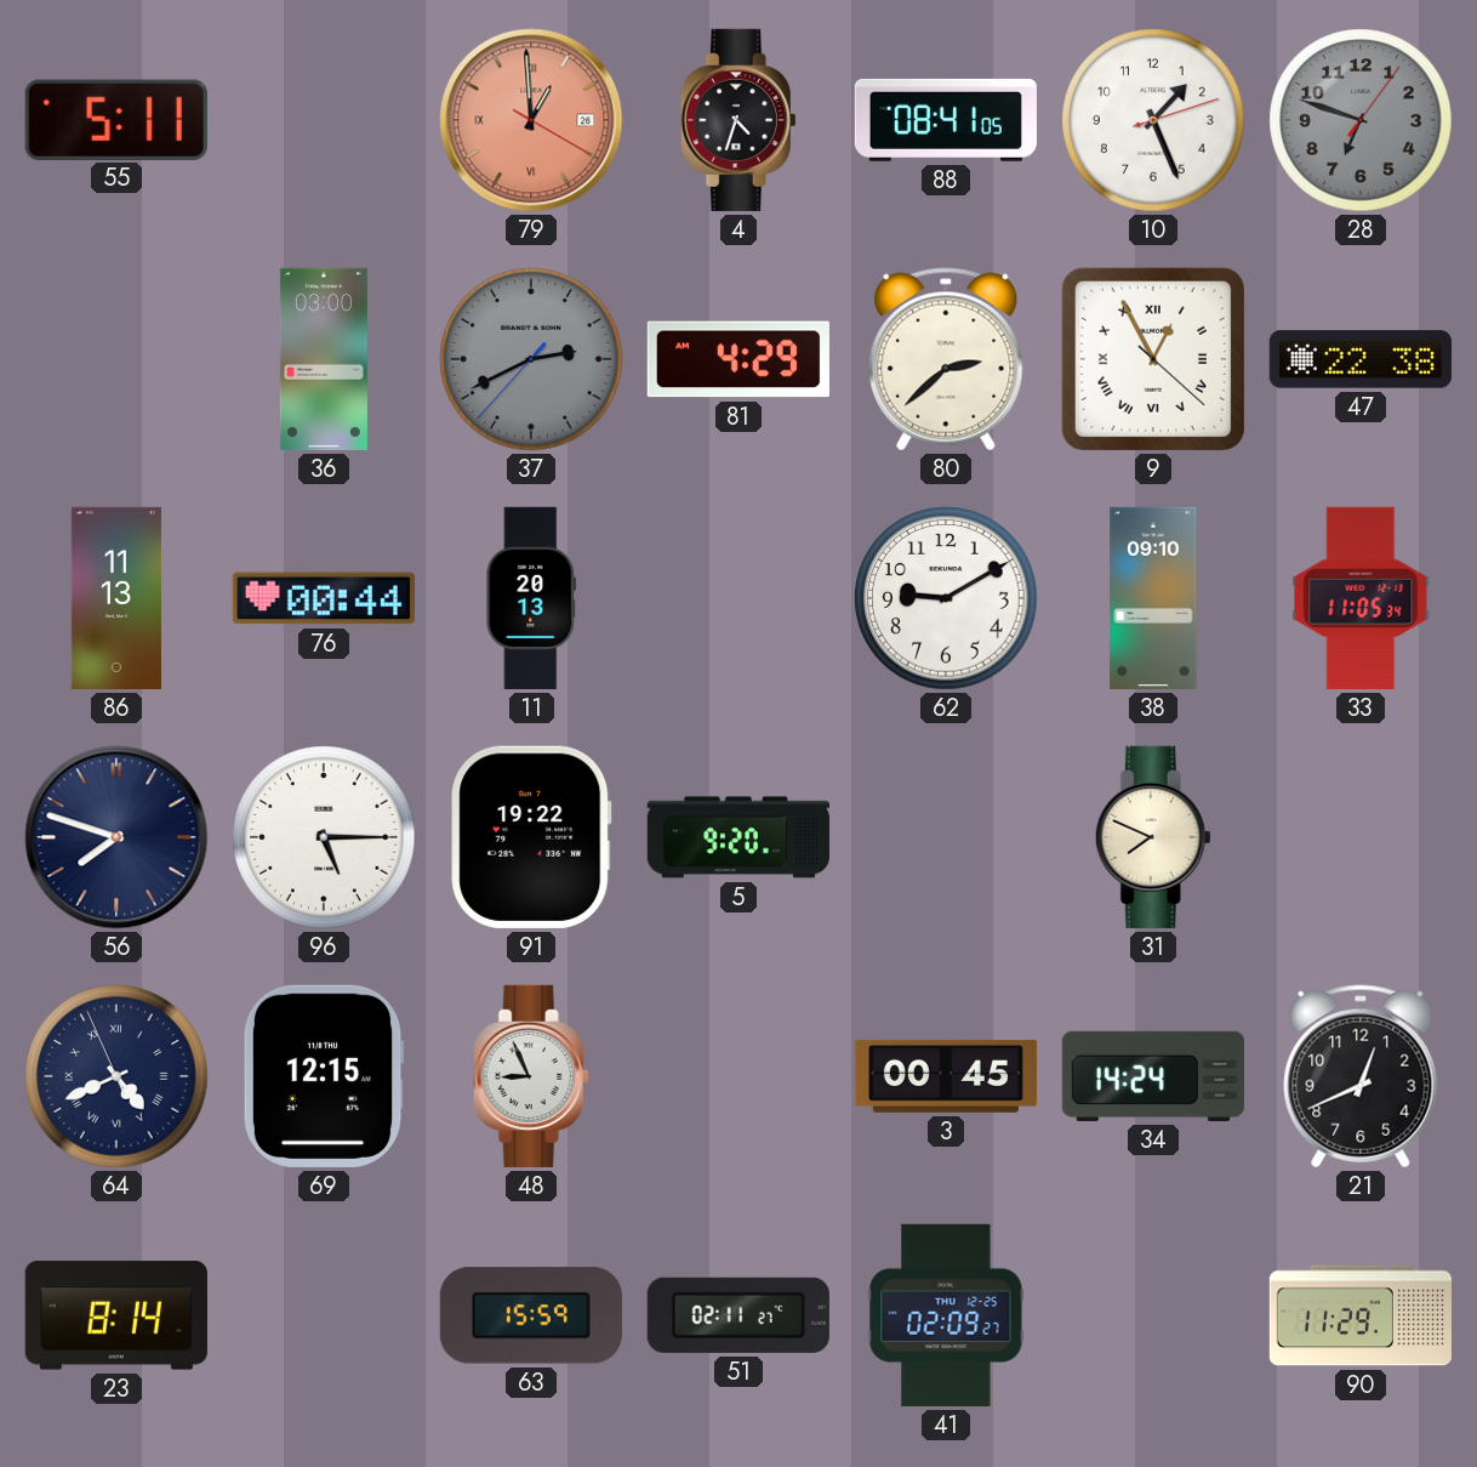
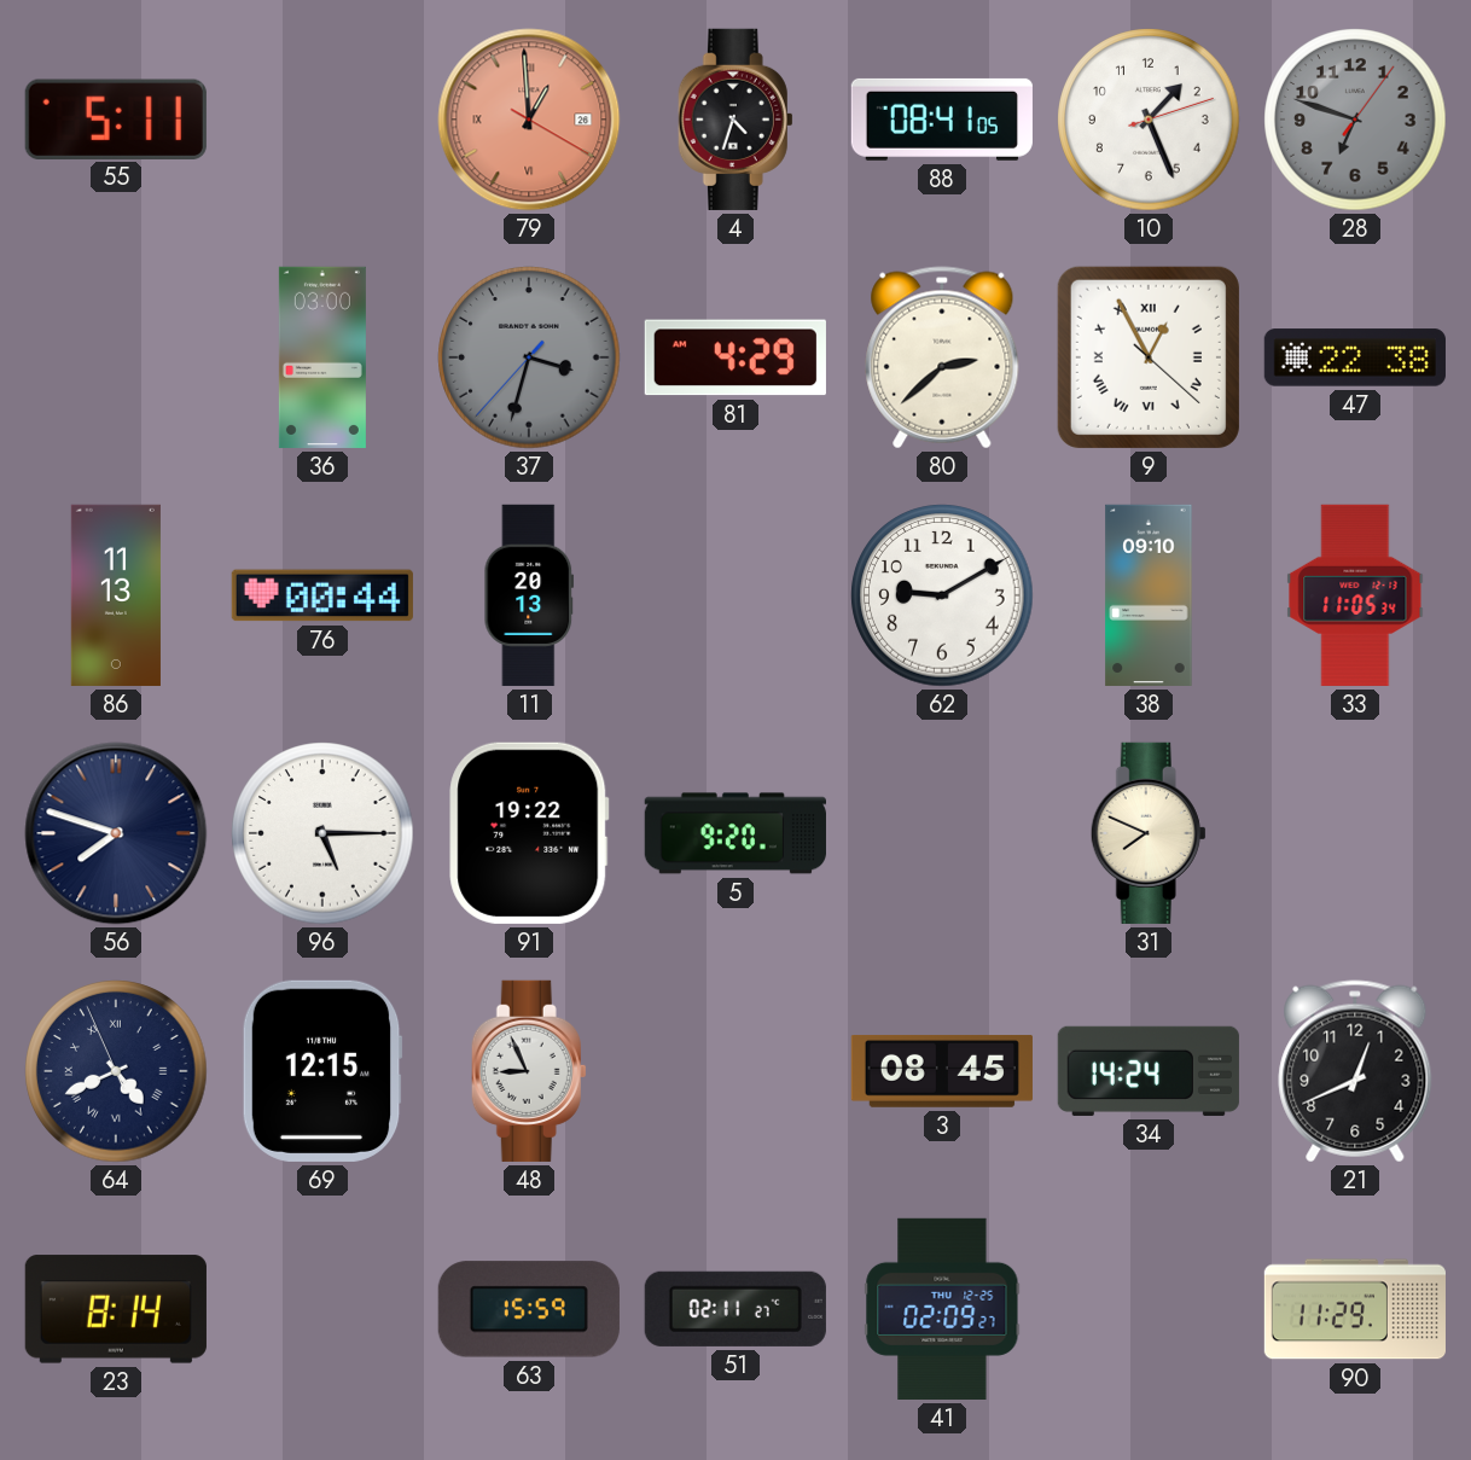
37: 2:40 -> 3:32
3: 00:45 -> 08:45
